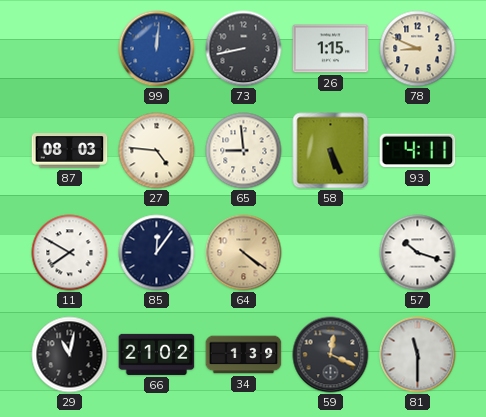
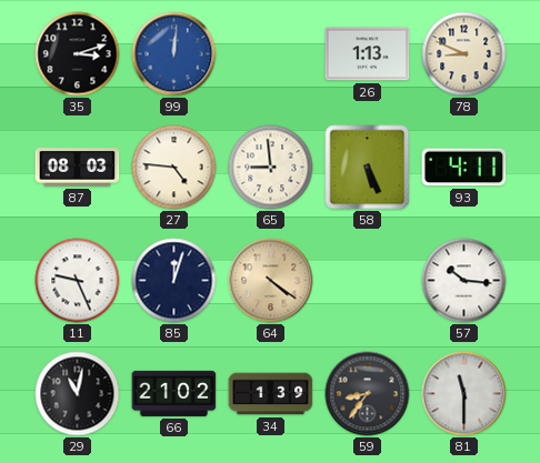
35: none -> 3:12
73: 8:43 -> none
26: 1:15 -> 1:13
11: 7:50 -> 9:26
85: 12:06 -> 12:03
57: 10:18 -> 10:16
59: 12:19 -> 8:36
